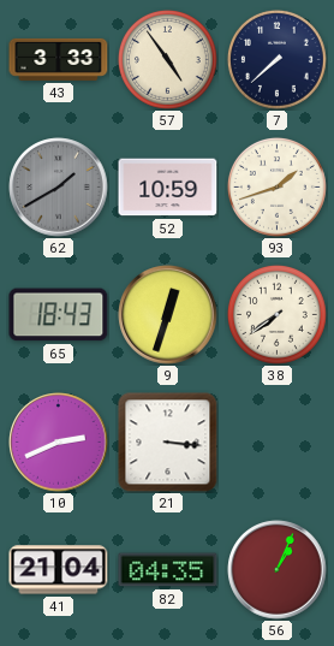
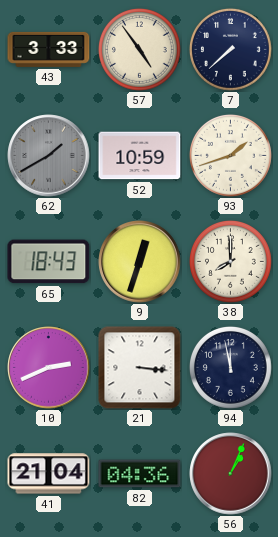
38: 7:39 -> 8:00
94: none -> 11:58
82: 04:35 -> 04:36
